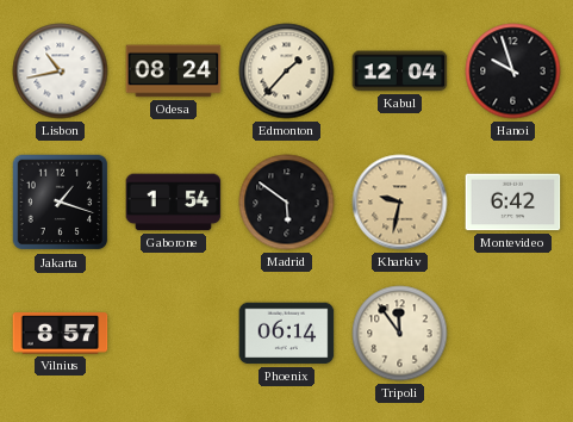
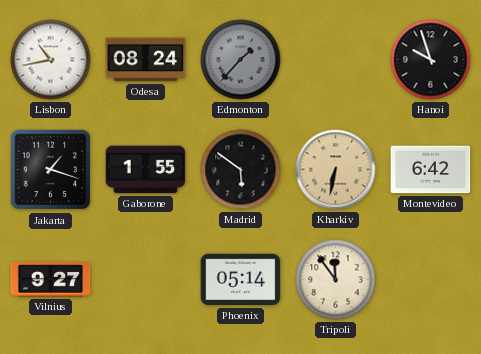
Edmonton dial: cream -> grey
Kabul: 12:04 -> none
Gaborone: 1:54 -> 1:55
Kharkiv: 9:32 -> 6:32
Vilnius: 8:57 -> 9:27
Phoenix: 06:14 -> 05:14
